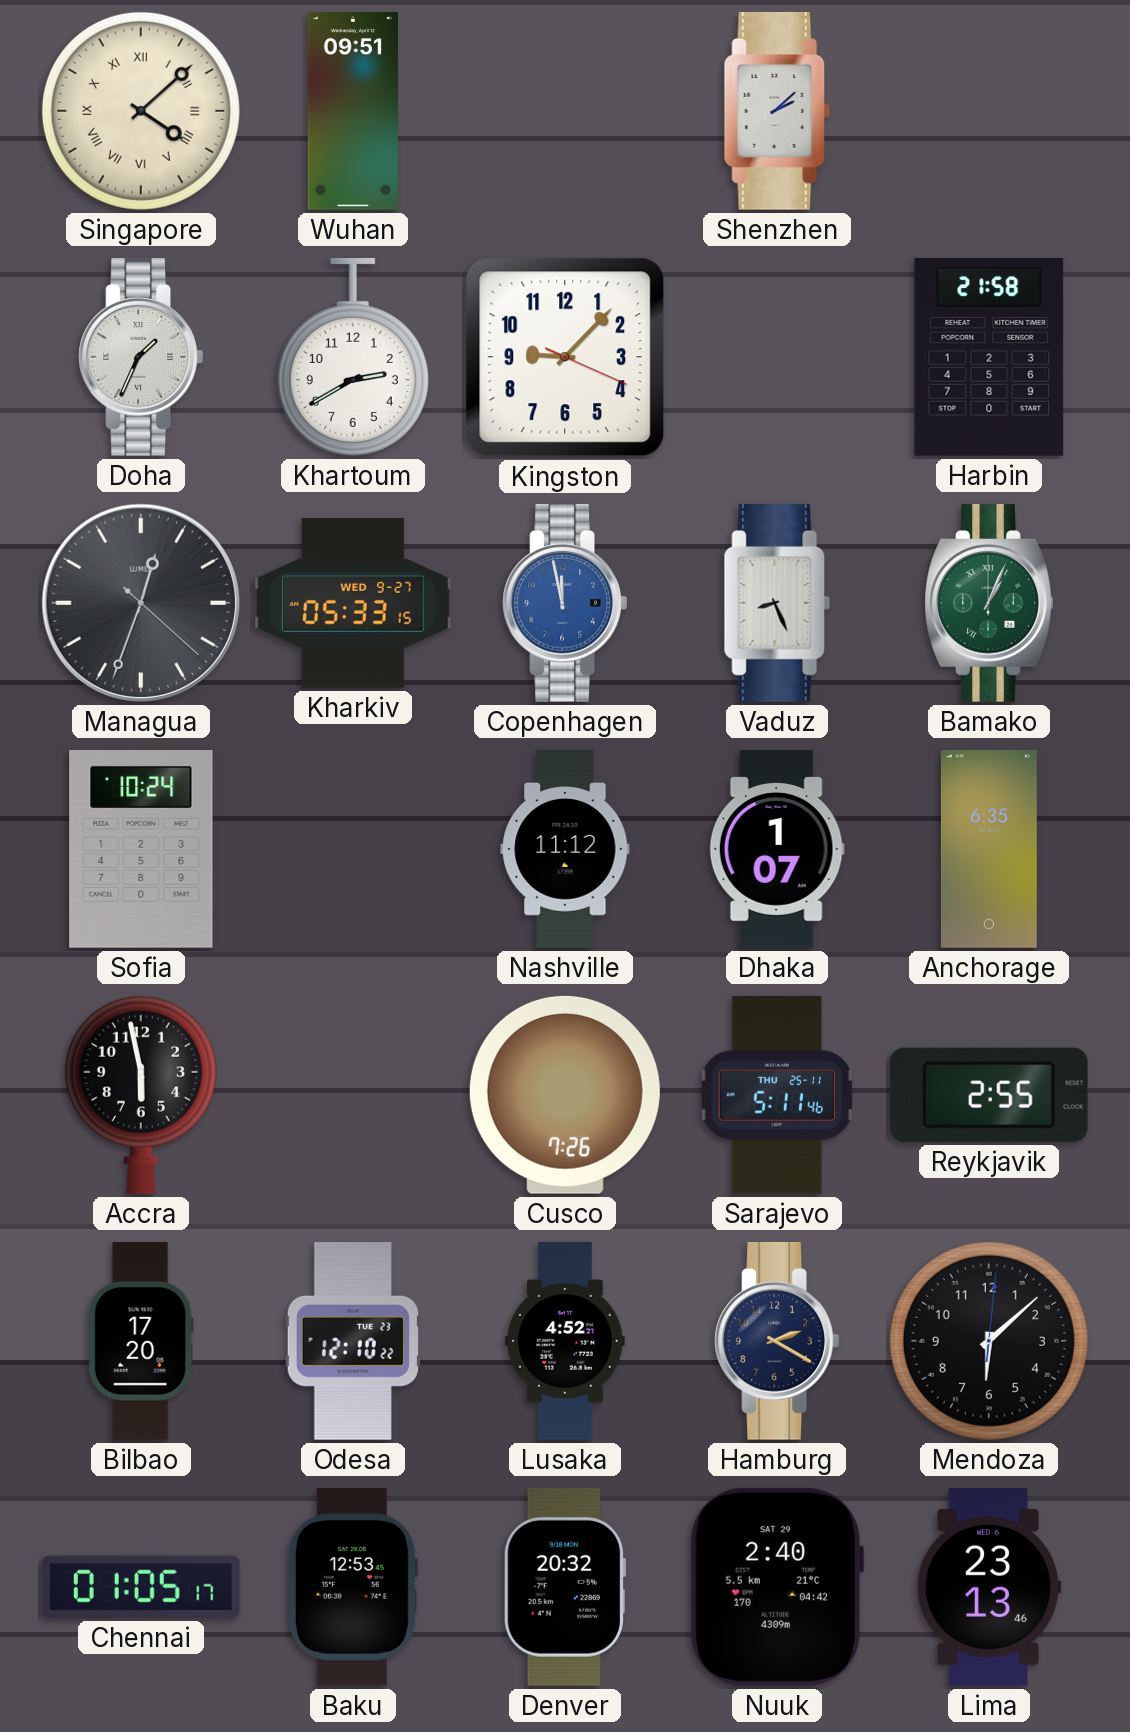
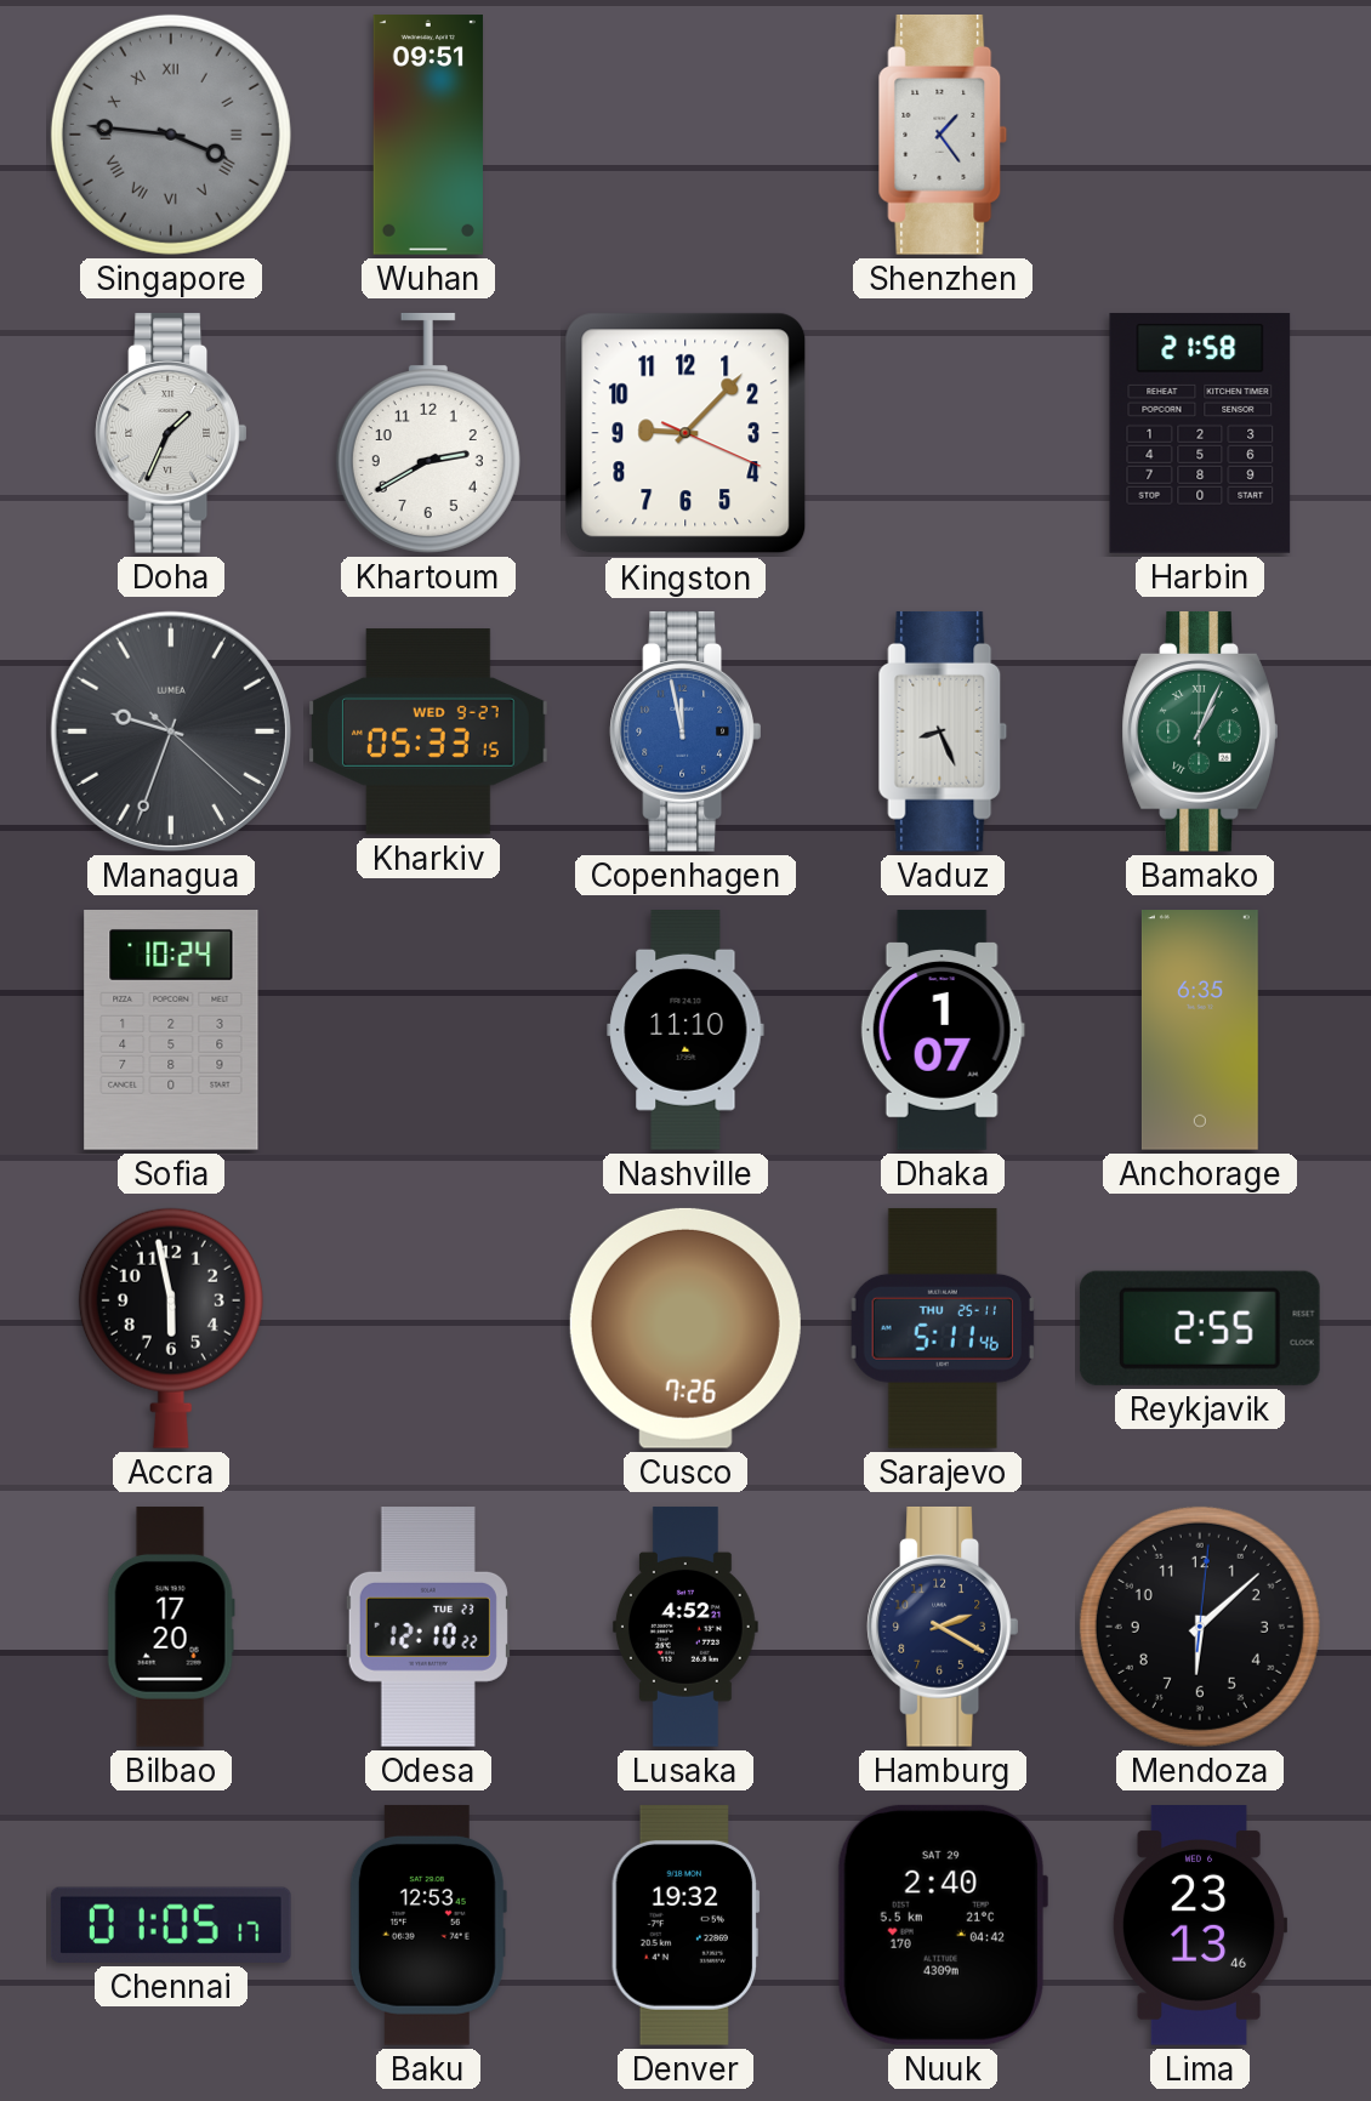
Singapore: 4:08 -> 3:46
Singapore dial: cream -> grey
Shenzhen: 2:08 -> 1:24
Managua: 12:33 -> 9:33
Nashville: 11:12 -> 11:10
Denver: 20:32 -> 19:32
